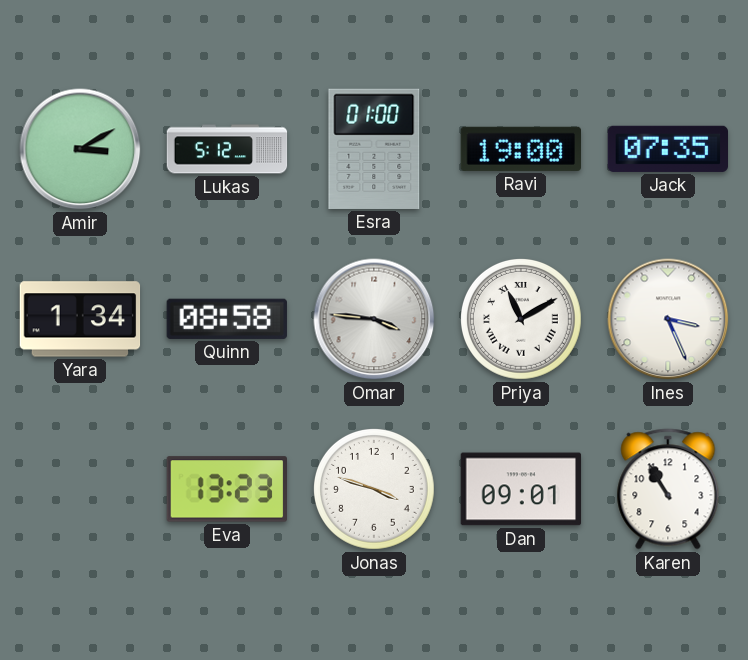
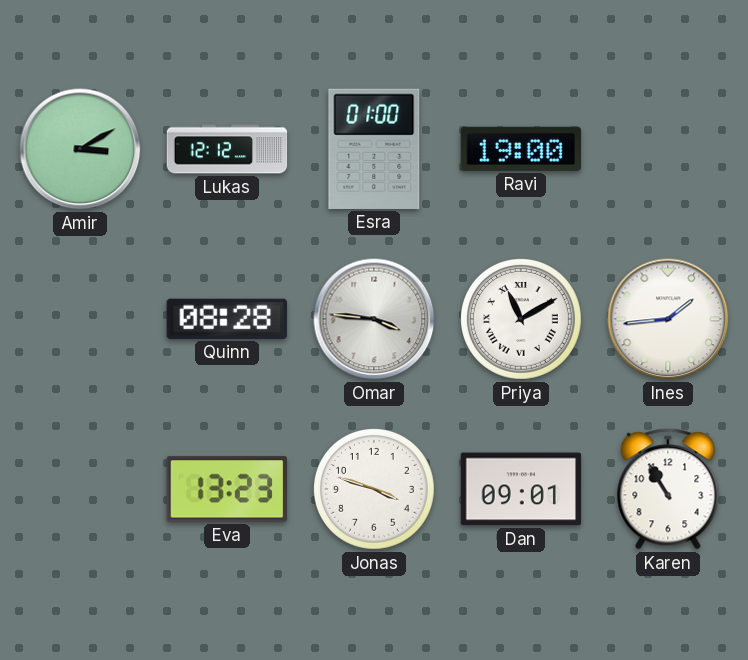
Lukas: 5:12 -> 12:12
Jack: 07:35 -> none
Yara: 1:34 -> none
Quinn: 08:58 -> 08:28
Ines: 3:26 -> 1:44
